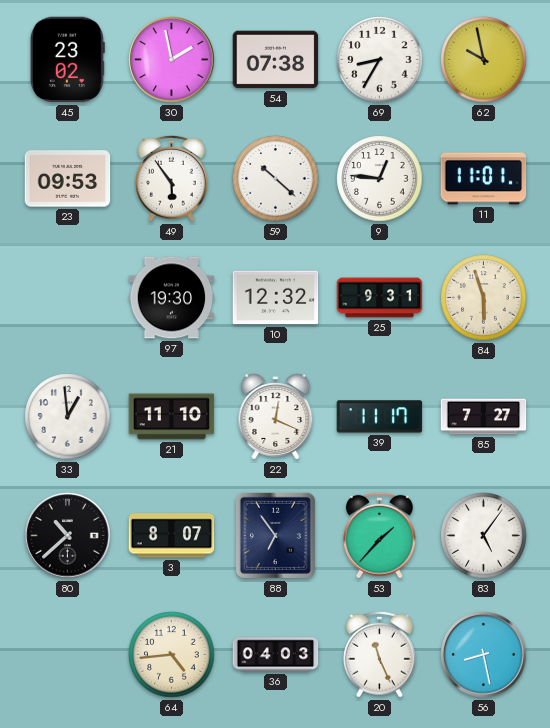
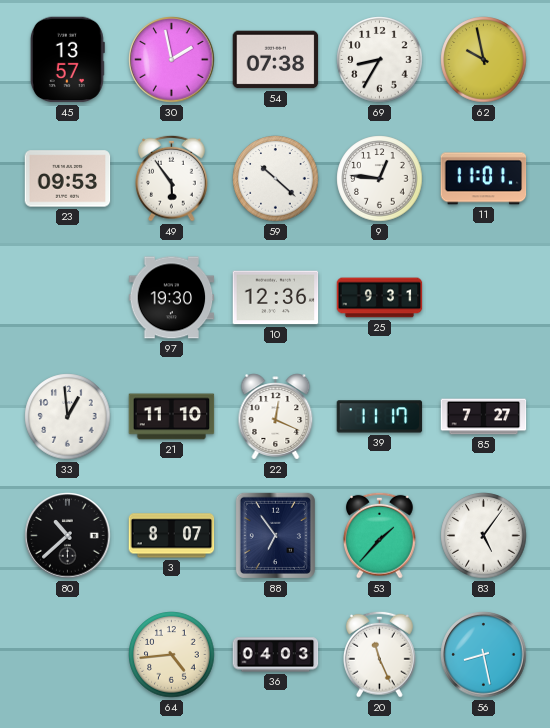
45: 23:02 -> 13:57
10: 12:32 -> 12:36
84: 5:57 -> none
